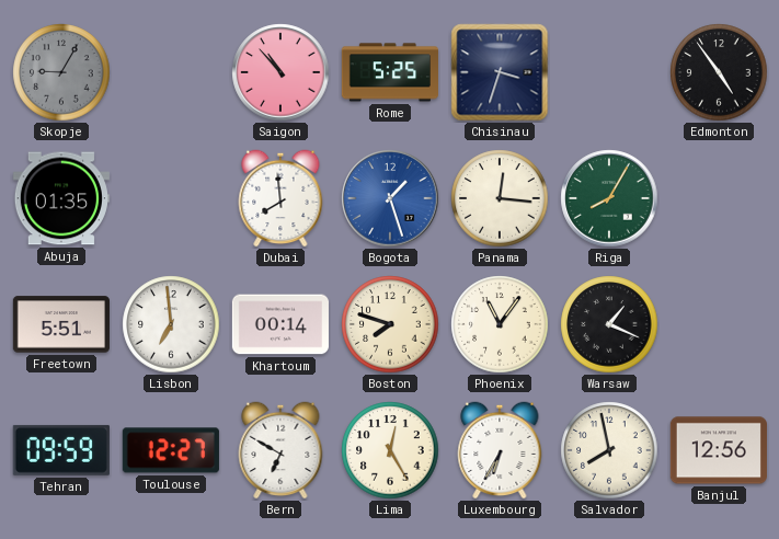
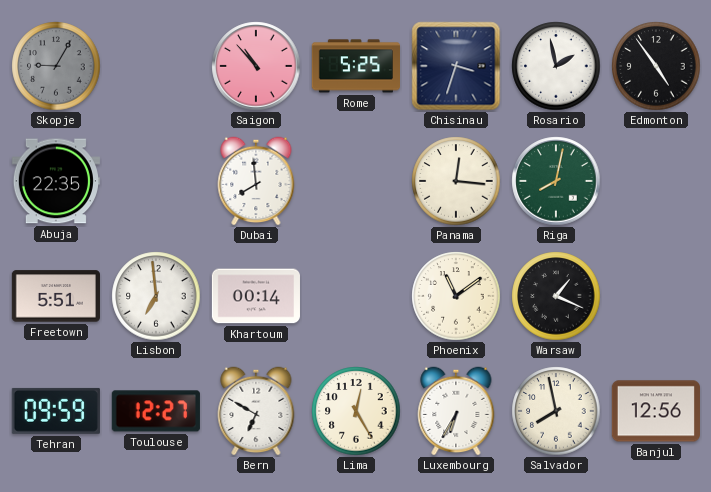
Rosario: none -> 1:58
Abuja: 01:35 -> 22:35
Bogota: 1:27 -> none
Riga: 8:05 -> 8:02
Boston: 7:48 -> none
Phoenix: 11:06 -> 11:09
